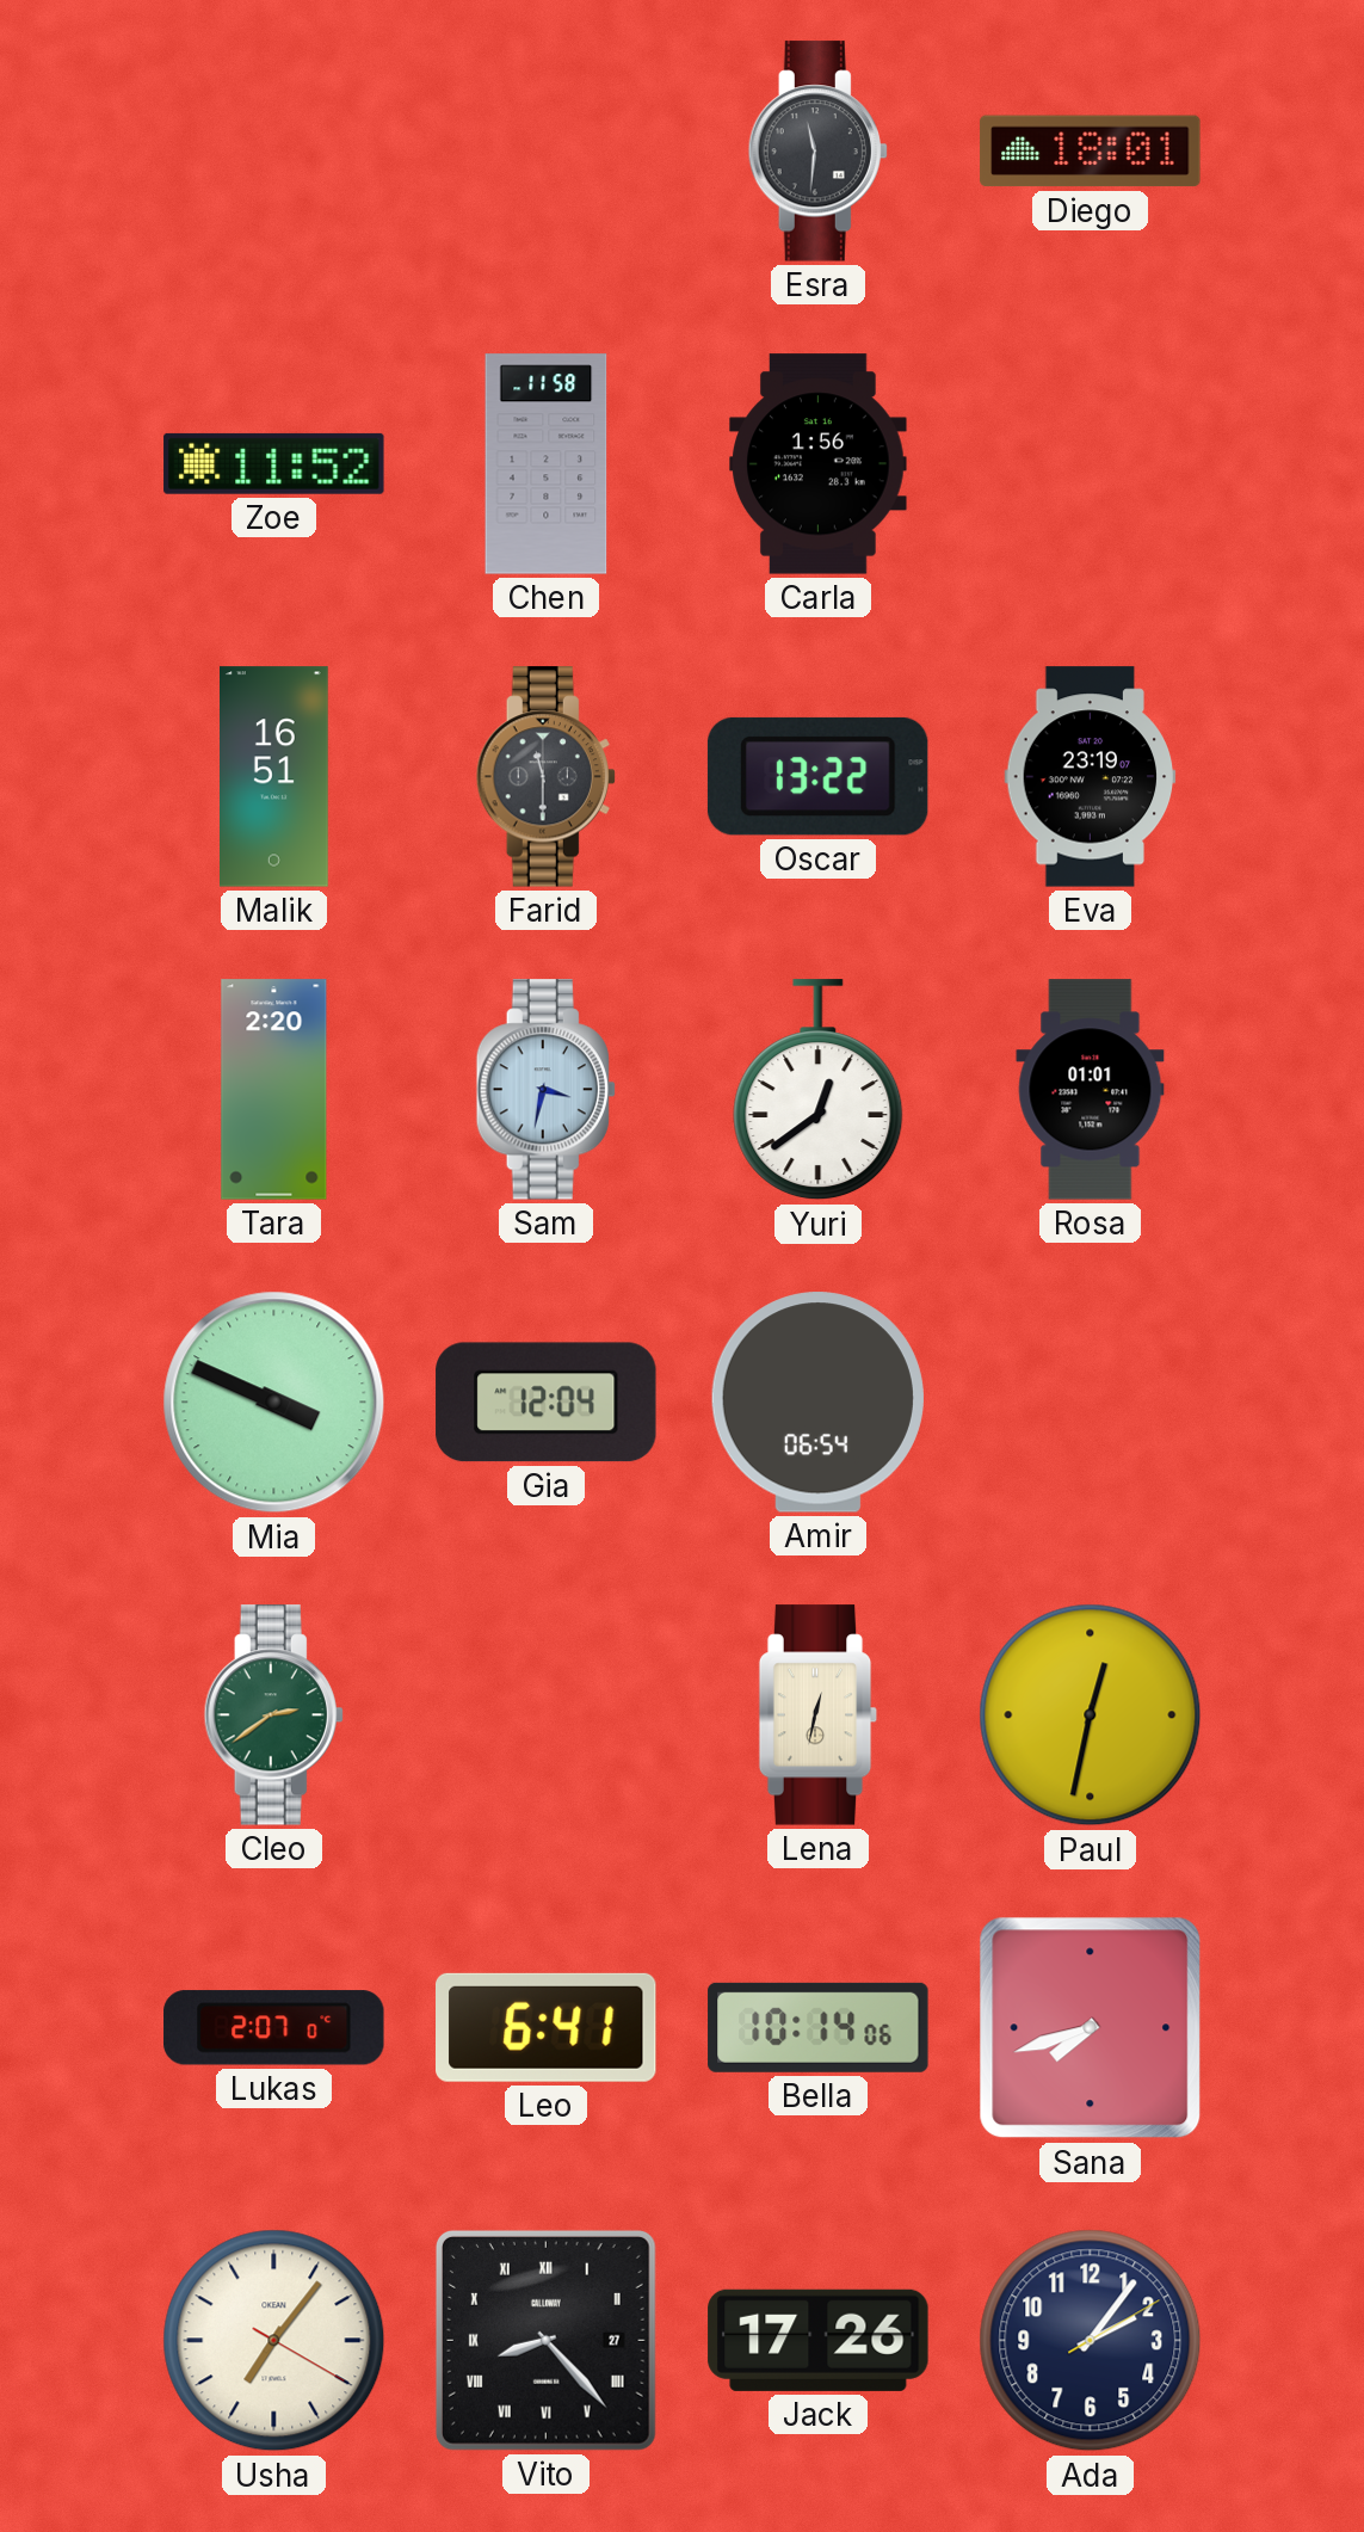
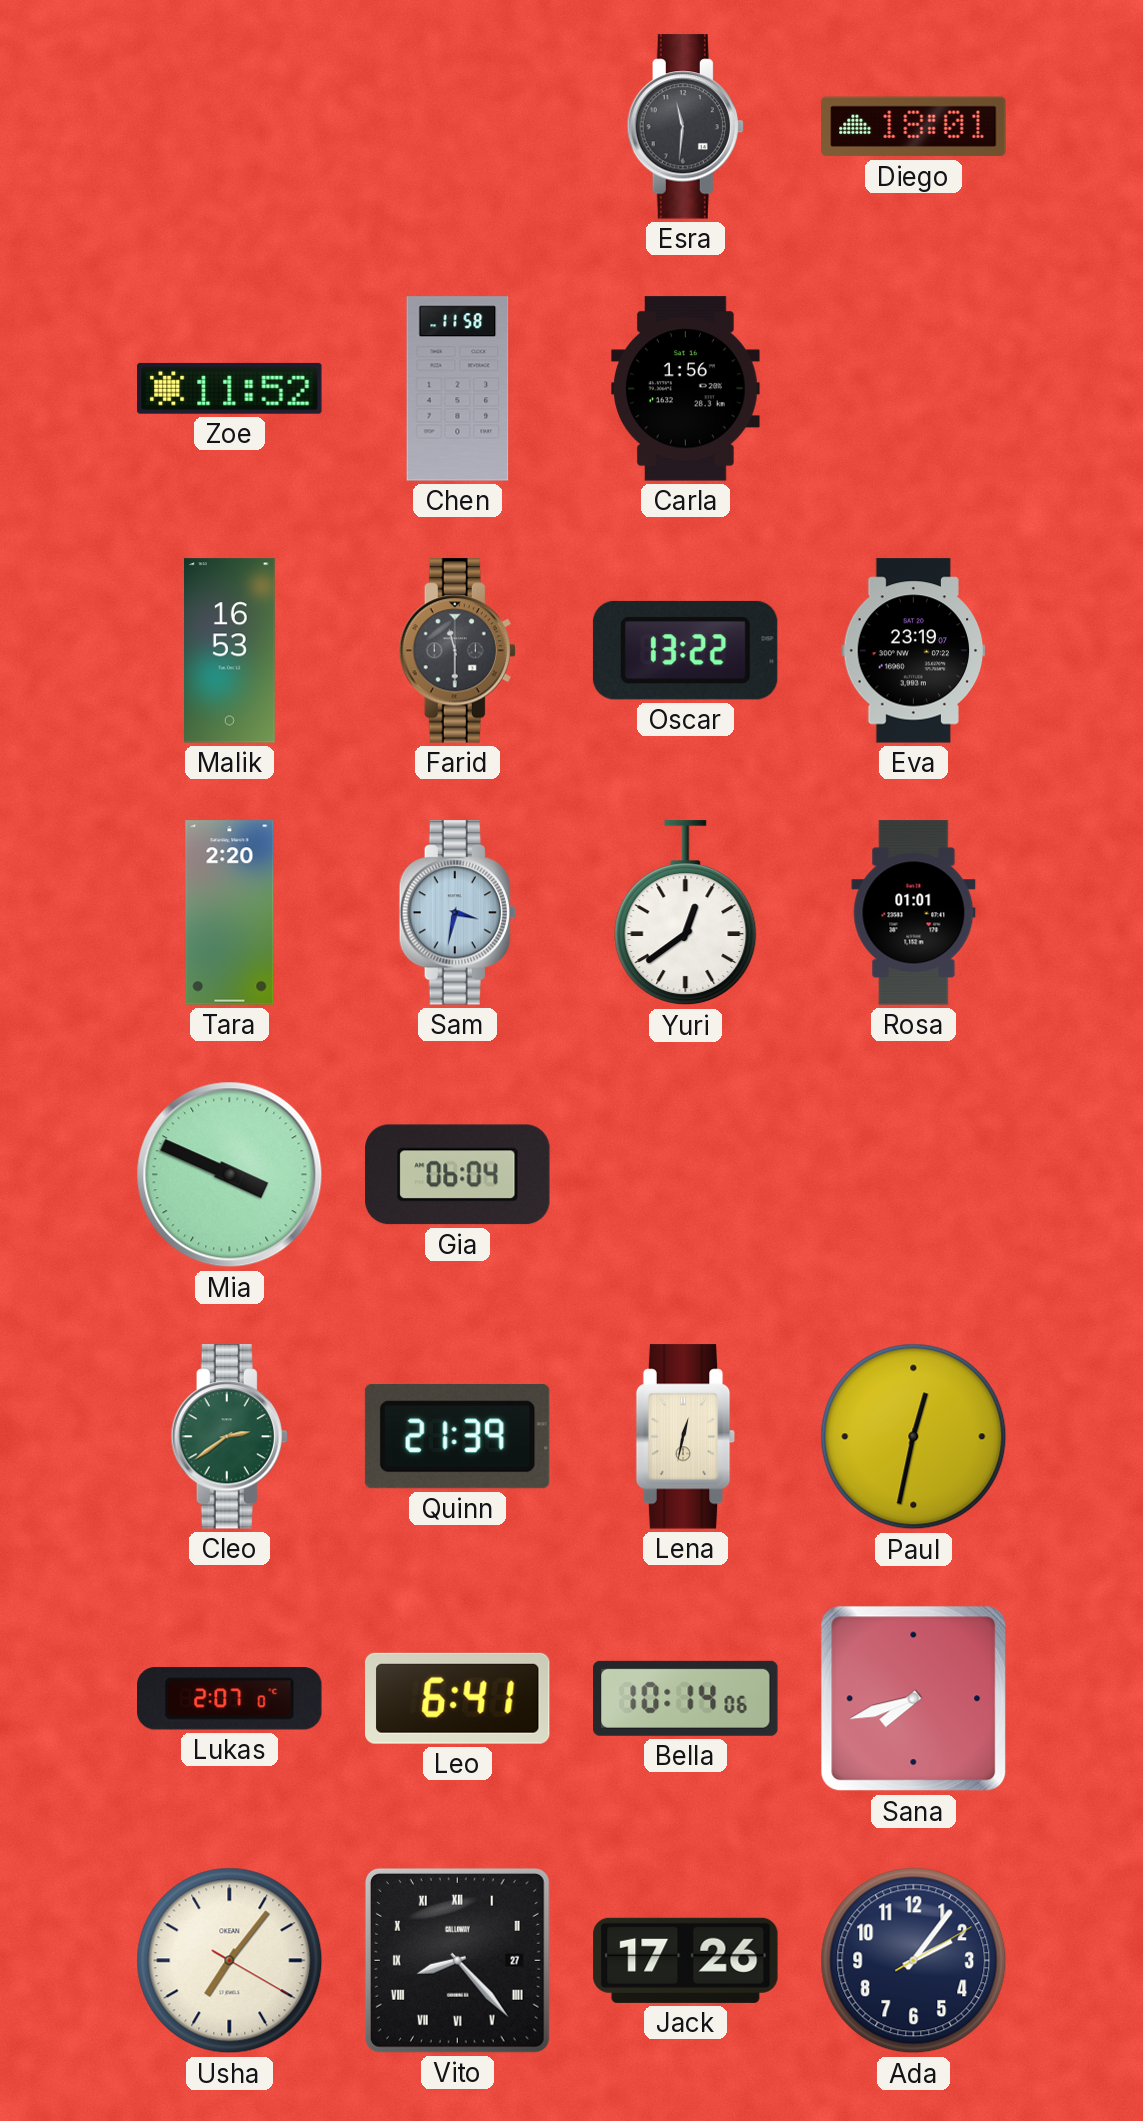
Malik: 16:51 -> 16:53
Gia: 12:04 -> 06:04
Amir: 06:54 -> none
Quinn: none -> 21:39
